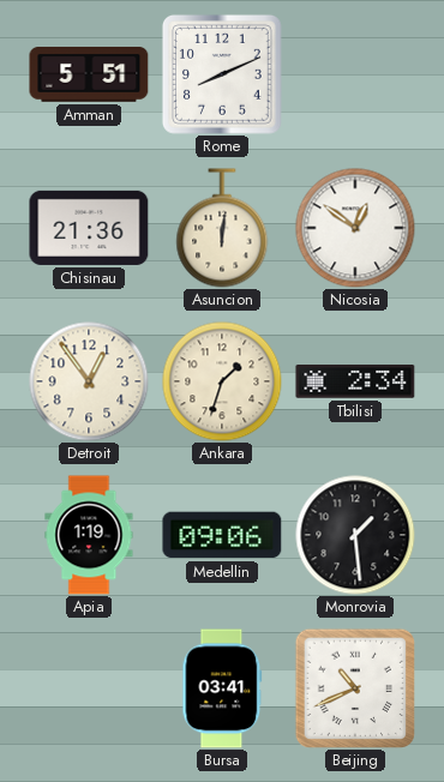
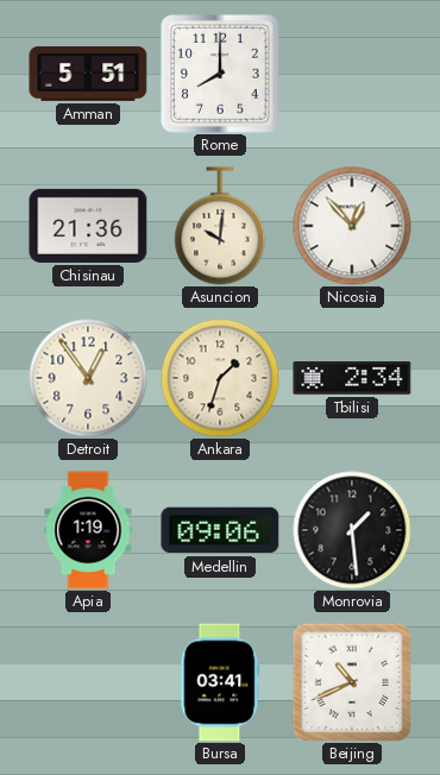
Rome: 8:11 -> 8:00
Asuncion: 12:01 -> 10:01
Nicosia: 12:51 -> 12:53
